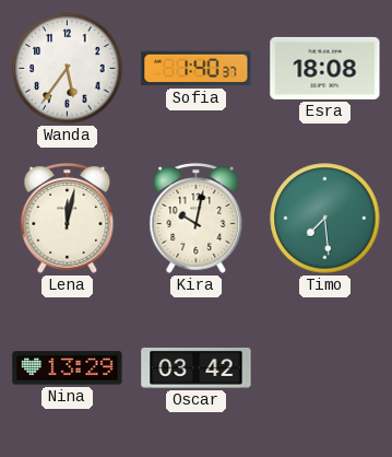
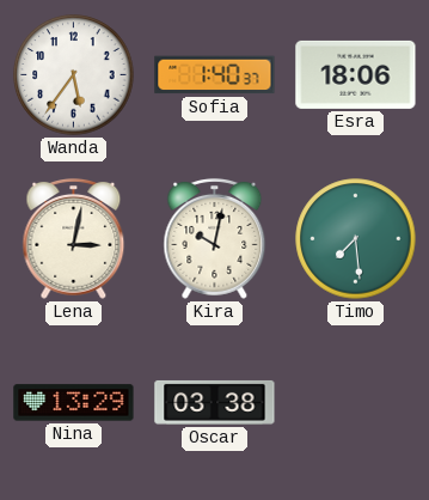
Esra: 18:08 -> 18:06
Lena: 12:02 -> 3:02
Oscar: 03:42 -> 03:38
